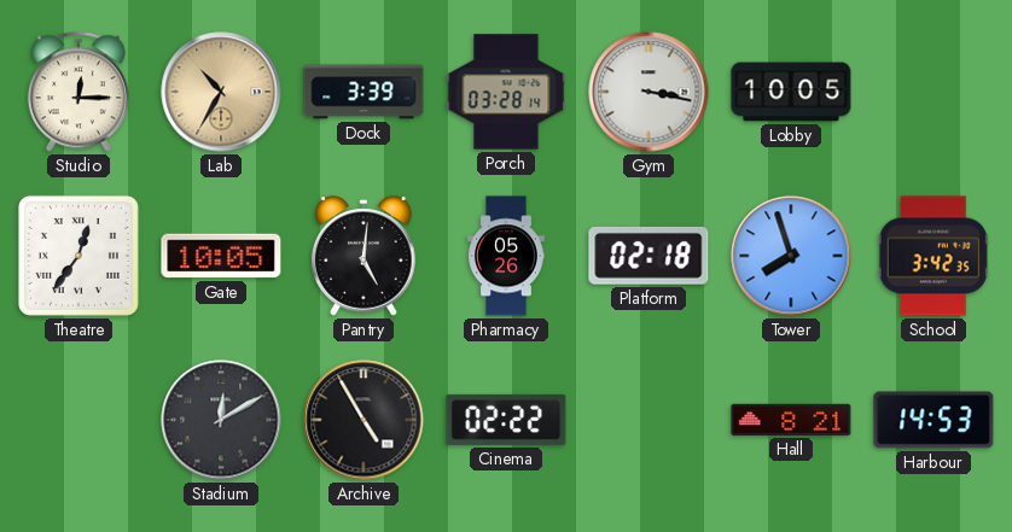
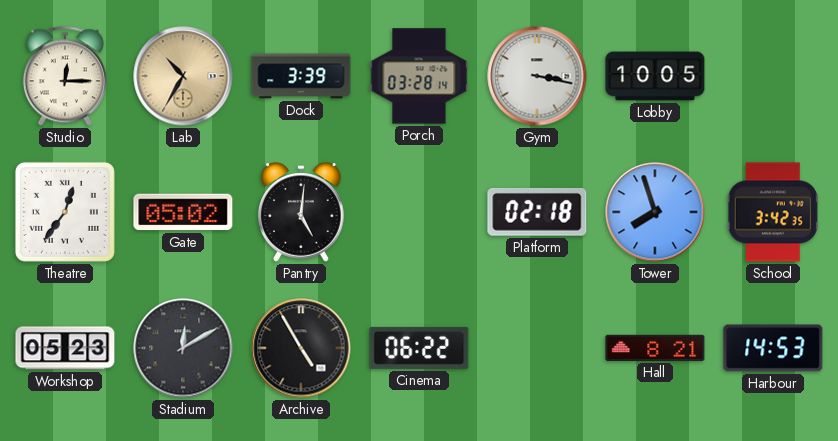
Gate: 10:05 -> 05:02
Pharmacy: 05:26 -> none
Workshop: none -> 05:23
Cinema: 02:22 -> 06:22
